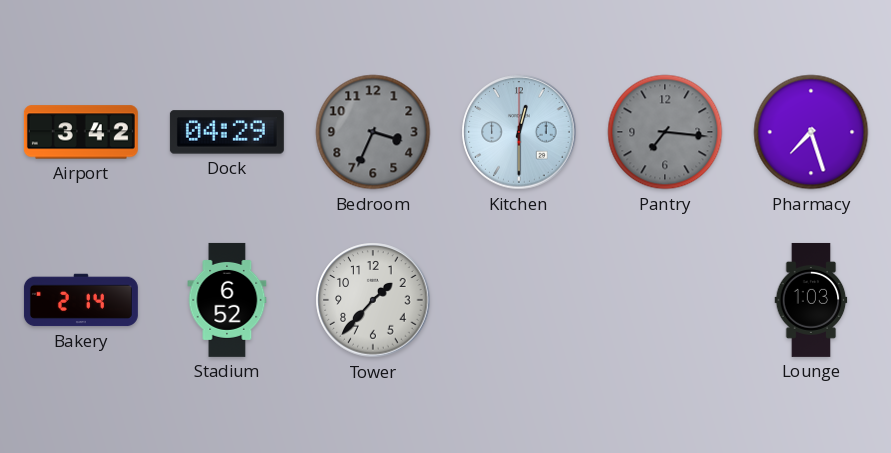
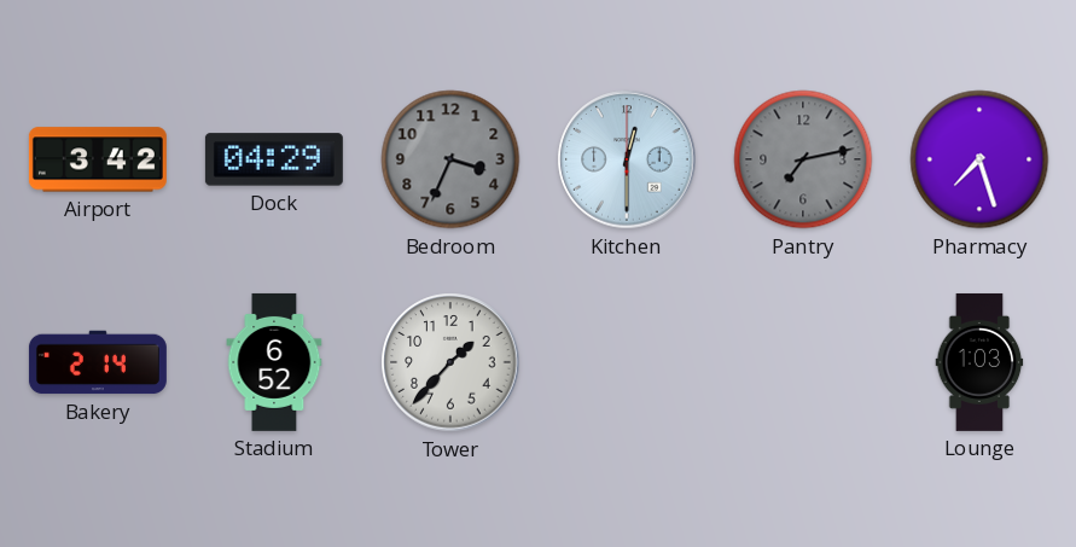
Pantry: 7:16 -> 7:13
